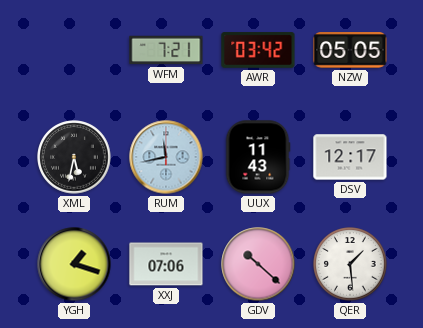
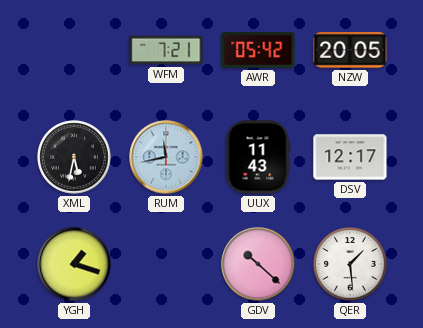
AWR: 03:42 -> 05:42
NZW: 05:05 -> 20:05
XXJ: 07:06 -> none
